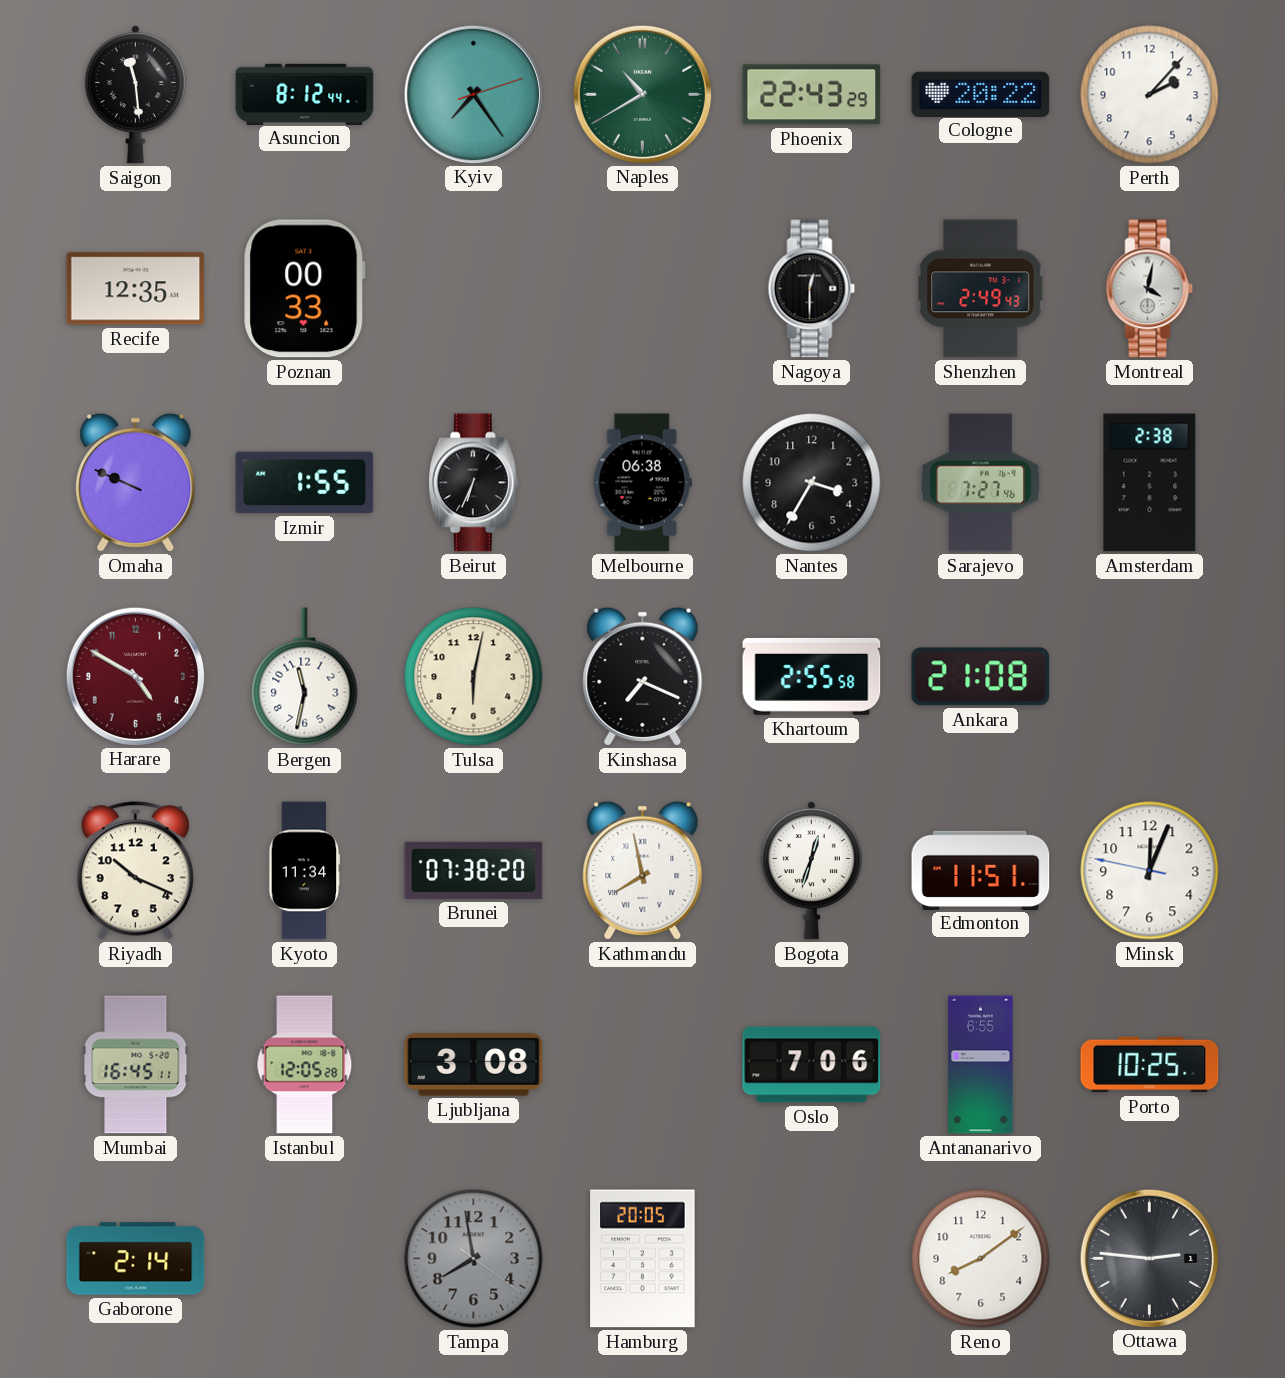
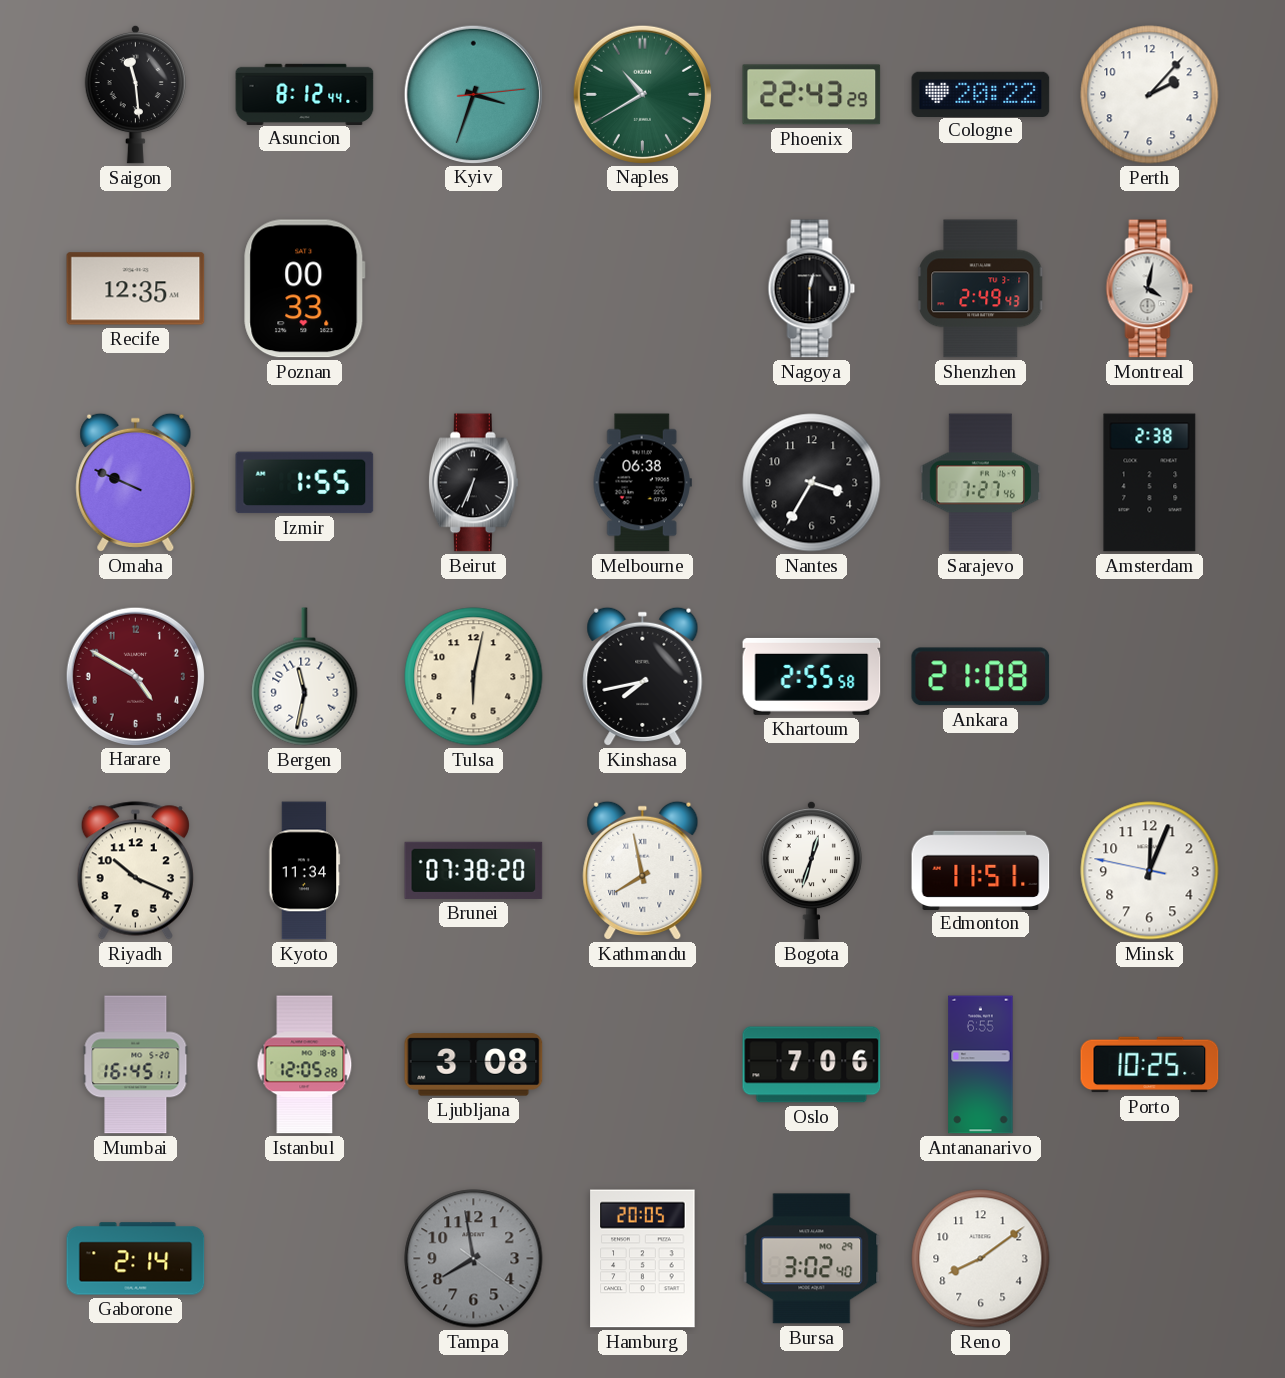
Kyiv: 7:24 -> 3:33
Kinshasa: 7:19 -> 7:43
Bursa: none -> 3:02
Ottawa: 2:46 -> none
